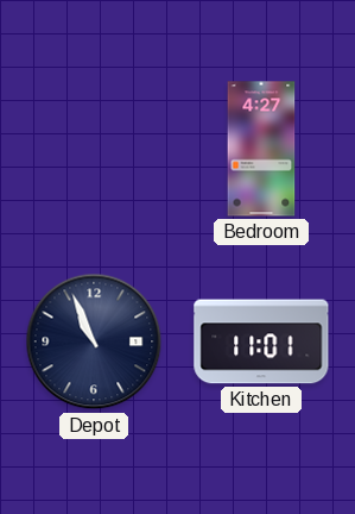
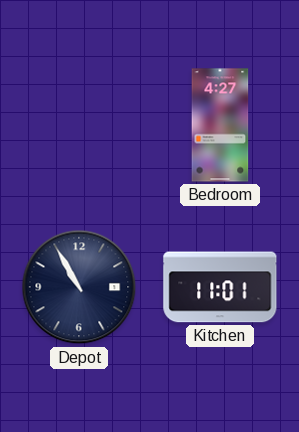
Depot: 10:56 -> 10:55
